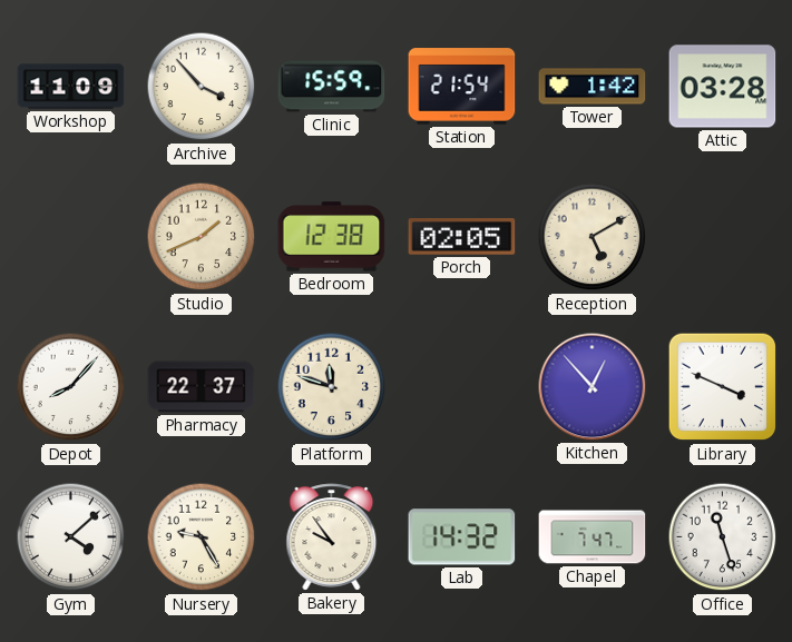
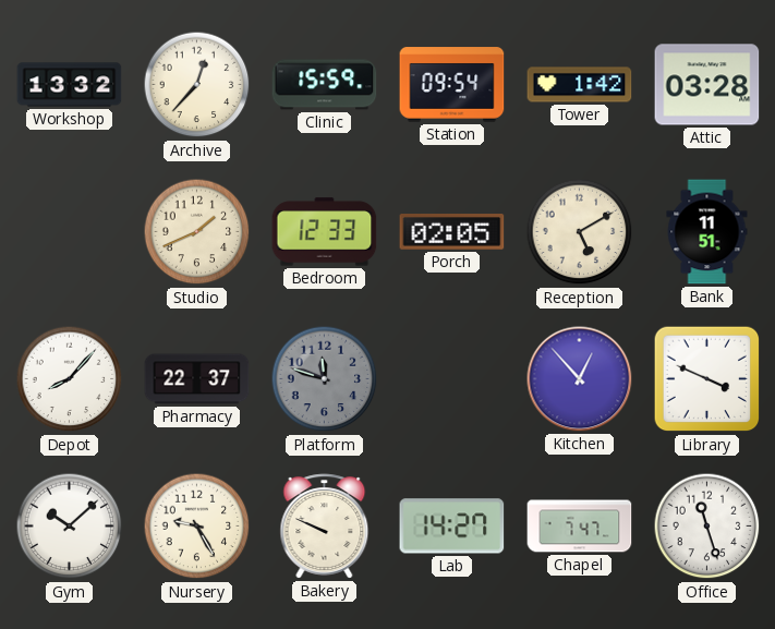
Workshop: 11:09 -> 13:32
Archive: 3:53 -> 12:37
Station: 21:54 -> 09:54
Bedroom: 12:38 -> 12:33
Bank: none -> 11:51
Platform dial: cream -> grey
Gym: 4:08 -> 10:08
Bakery: 9:54 -> 9:49
Lab: 14:32 -> 14:27
